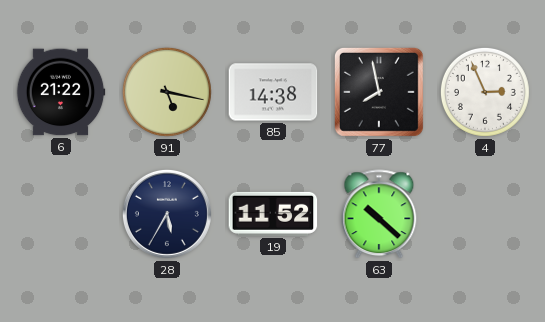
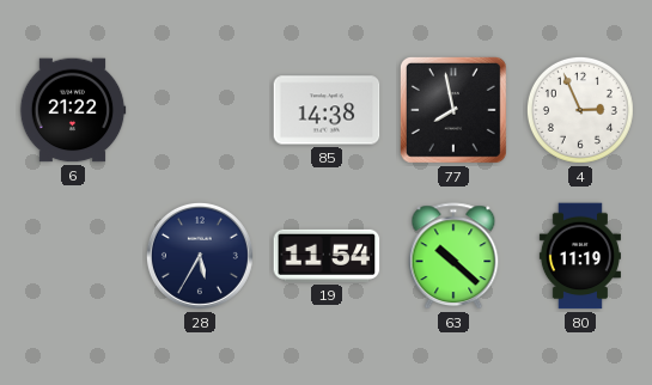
91: 5:17 -> none
19: 11:52 -> 11:54
80: none -> 11:19
